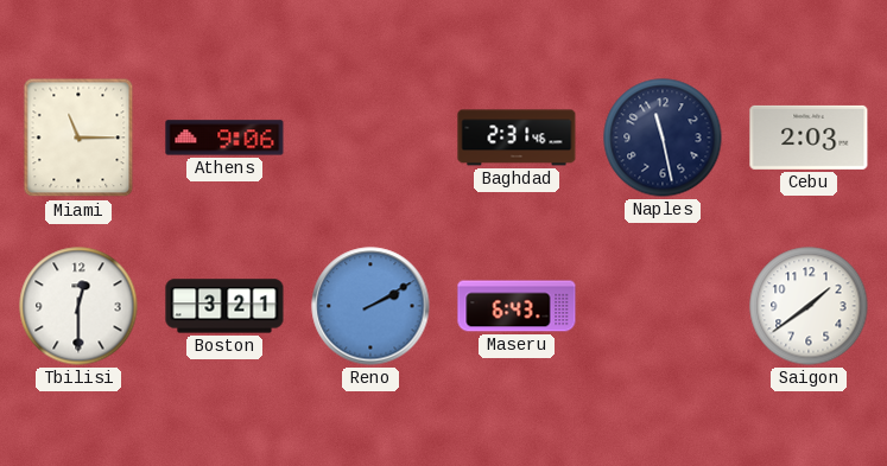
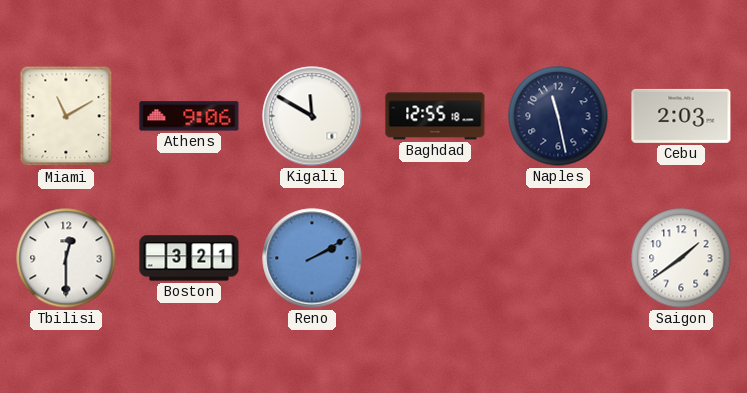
Miami: 11:15 -> 11:10
Kigali: none -> 11:50
Baghdad: 2:31 -> 12:55
Maseru: 6:43 -> none
